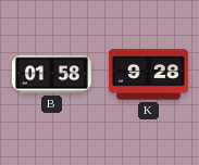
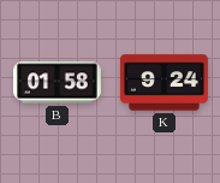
K: 9:28 -> 9:24
